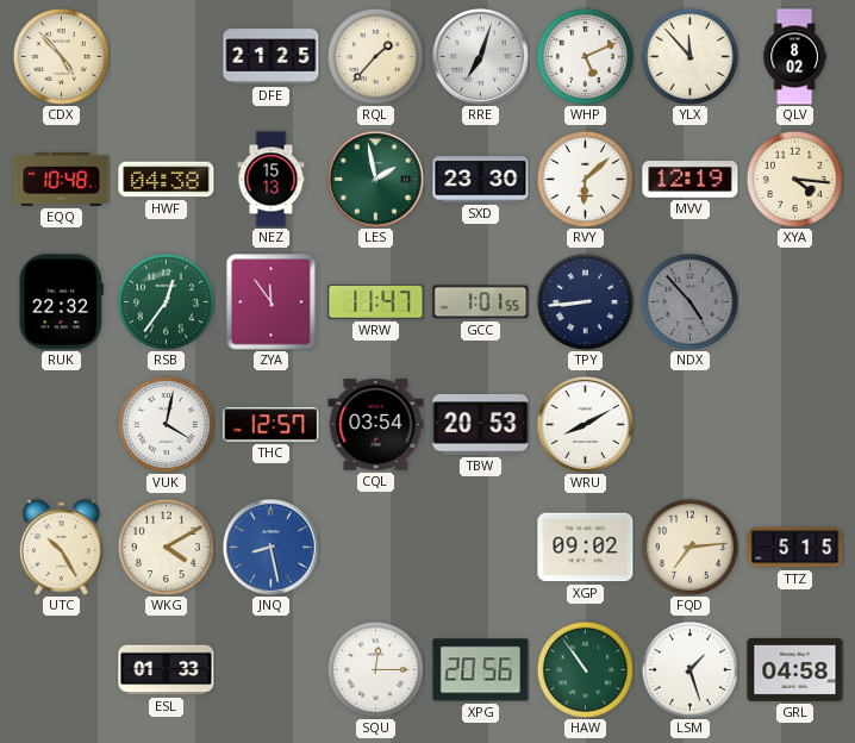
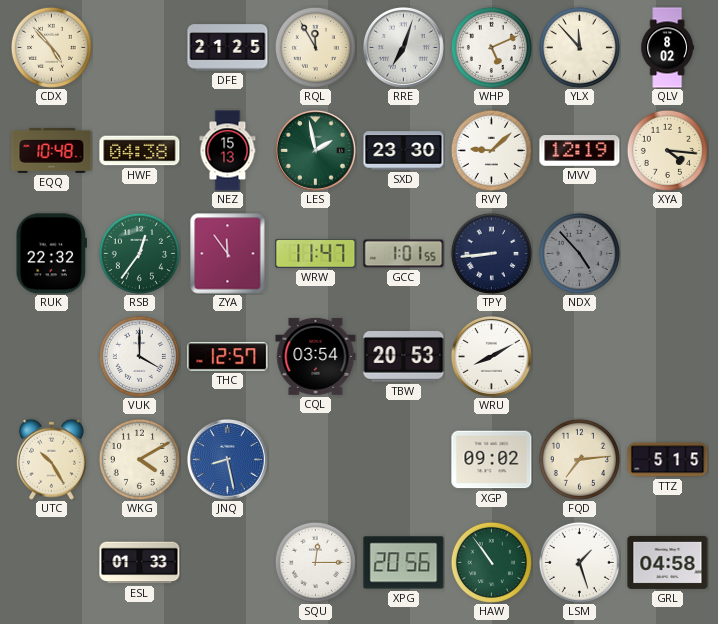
RQL: 1:37 -> 11:55
RVY: 6:08 -> 9:08
VUK: 4:02 -> 4:00
